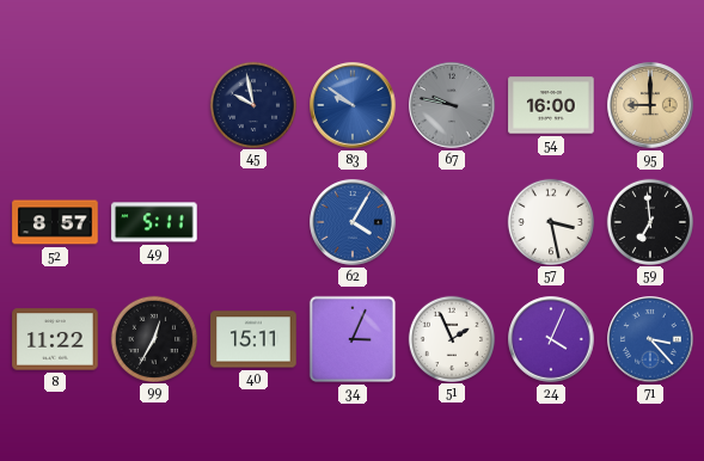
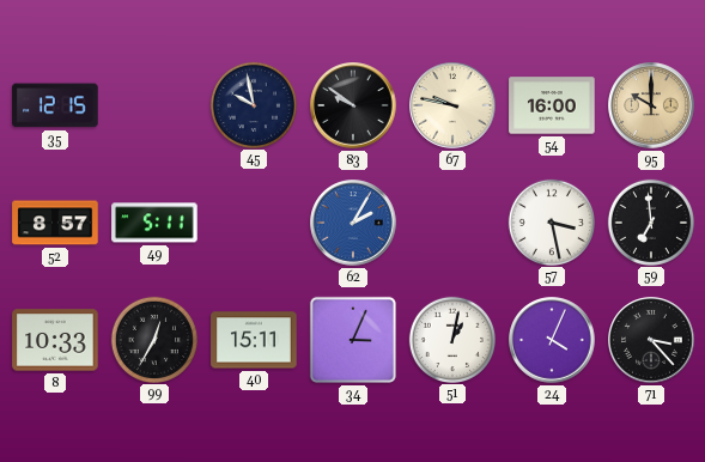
35: none -> 12:15
83 dial: blue -> black
67 dial: grey -> cream
95: 9:00 -> 10:00
62: 4:05 -> 2:05
8: 11:22 -> 10:33
51: 1:56 -> 1:02
71 dial: blue -> black
